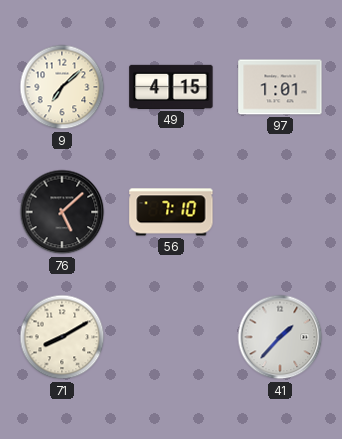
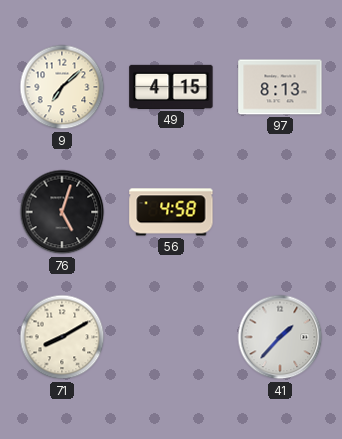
97: 1:01 -> 8:13
76: 5:08 -> 5:03
56: 7:10 -> 4:58
